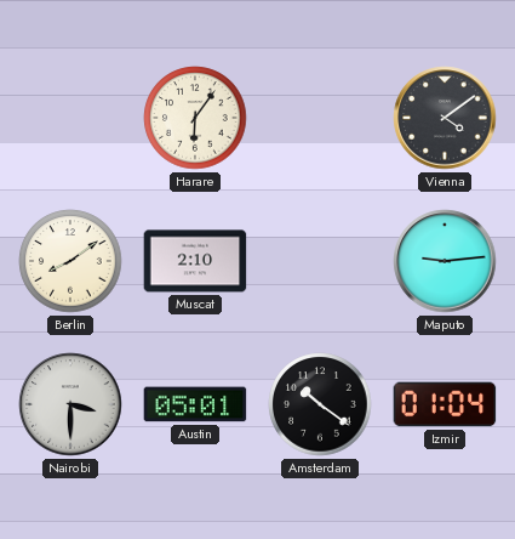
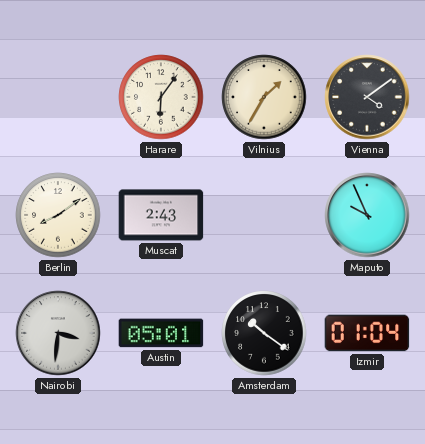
Vilnius: none -> 1:35
Muscat: 2:10 -> 2:43
Maputo: 9:14 -> 9:56
Nairobi: 3:30 -> 3:31
